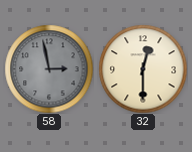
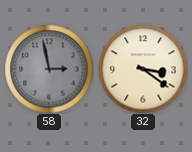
32: 12:30 -> 3:21
